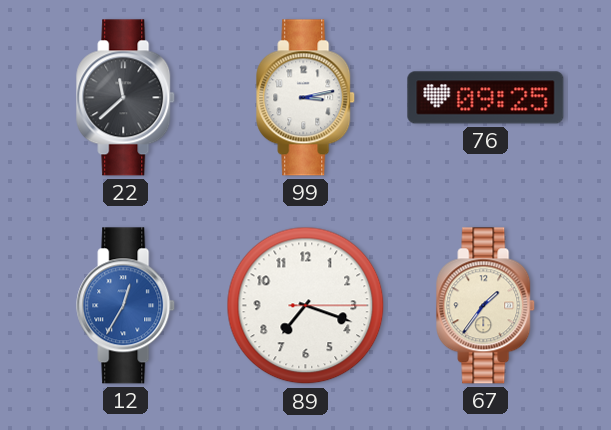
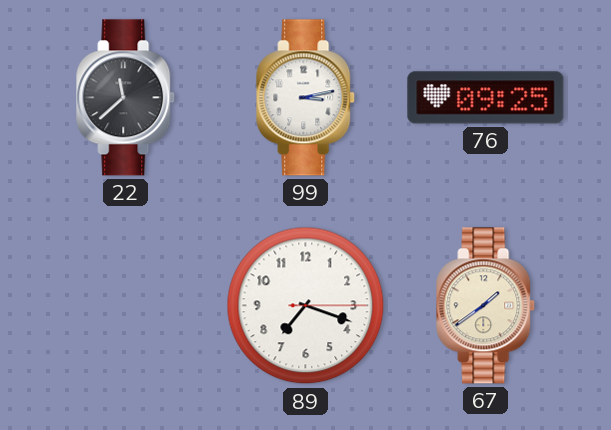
12: 12:35 -> none
67: 1:36 -> 1:39
